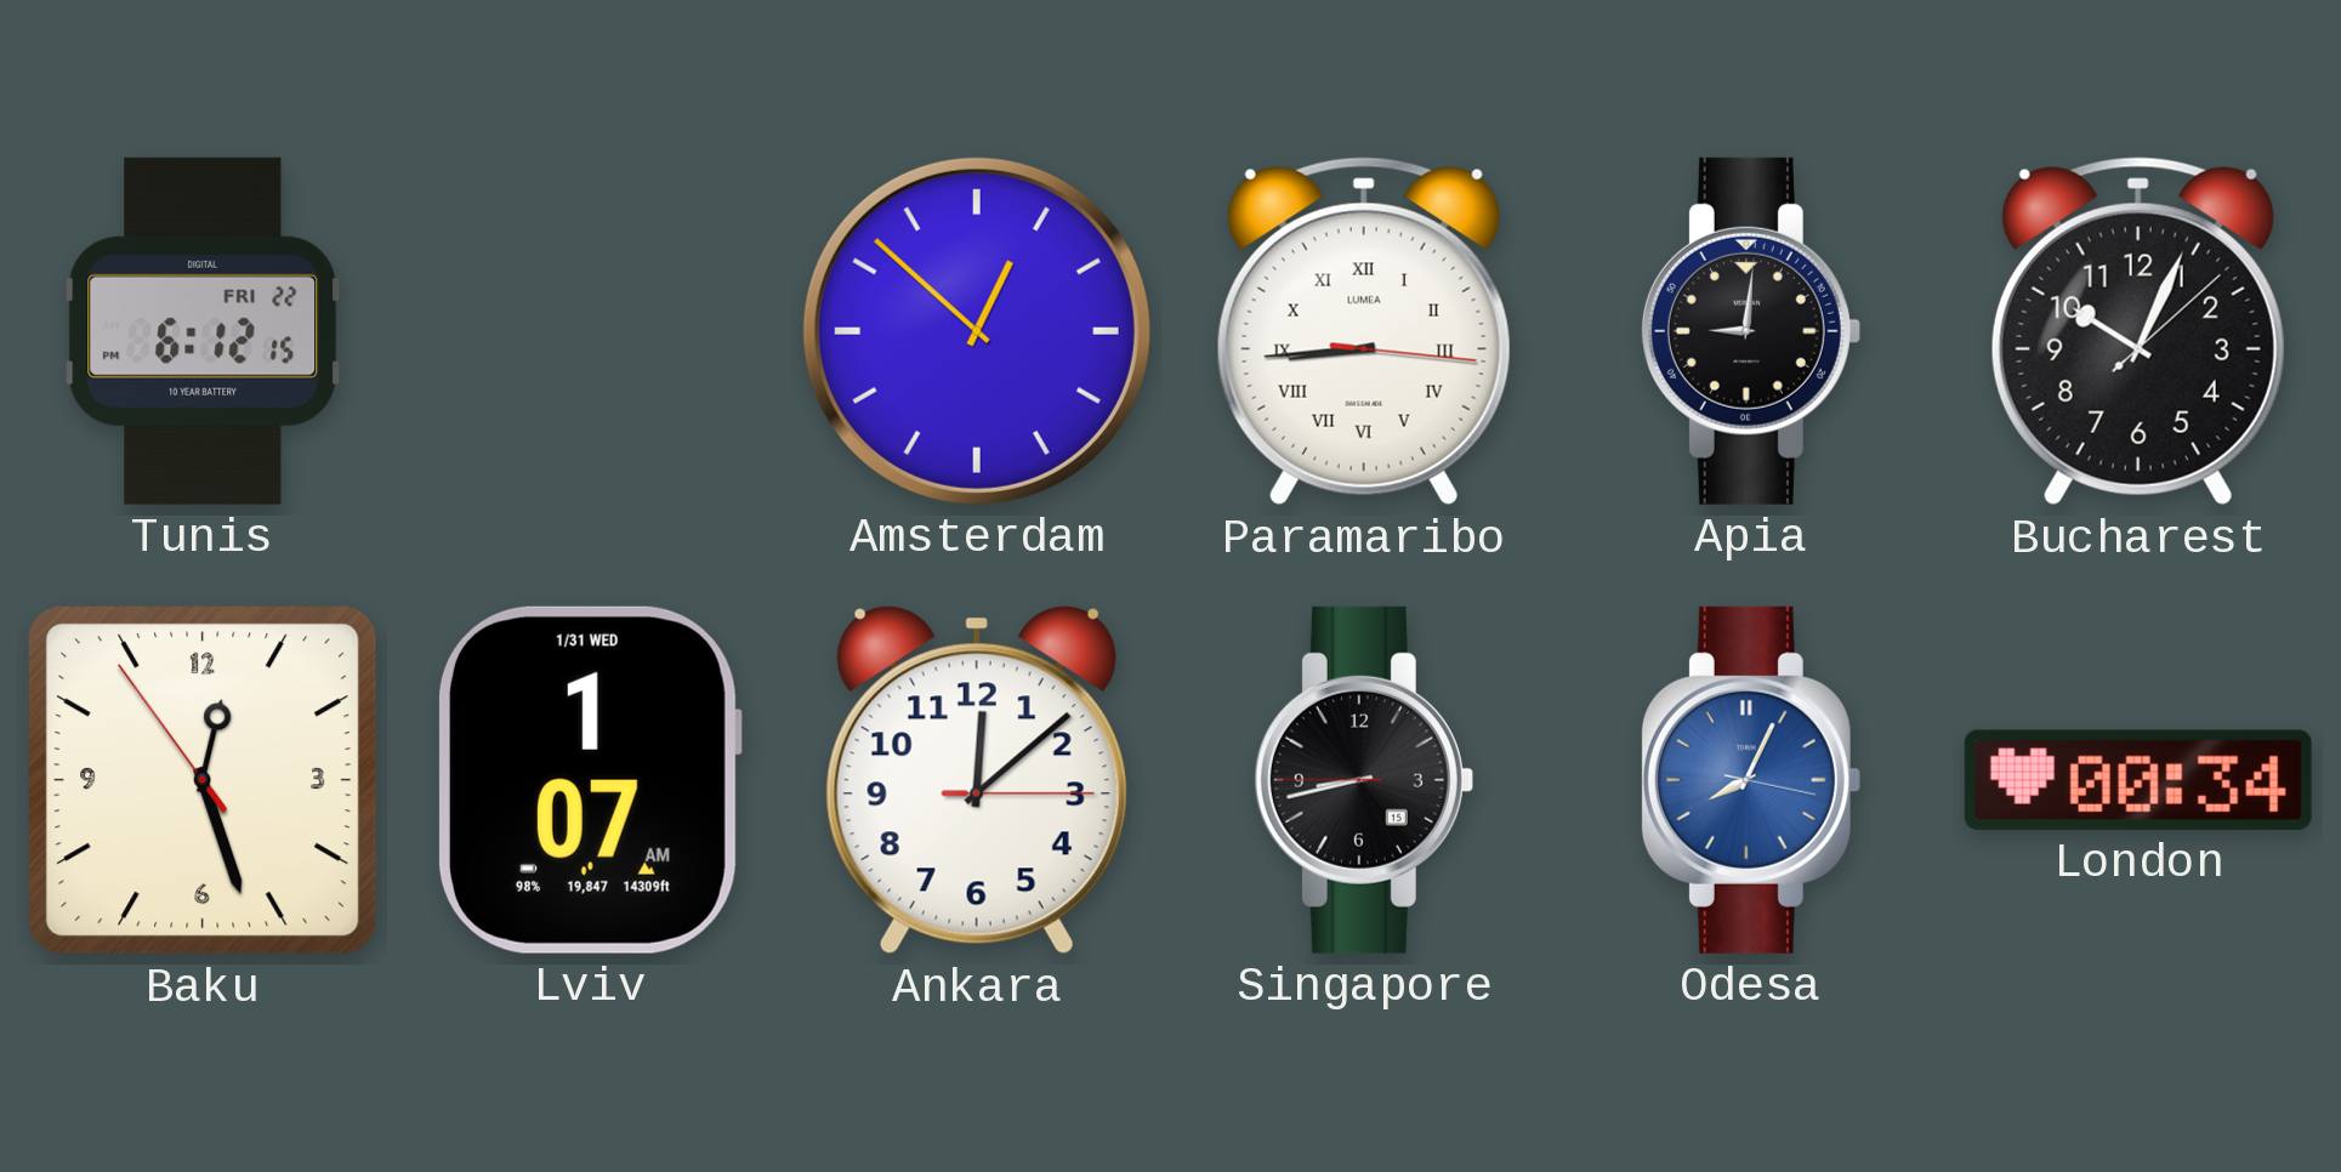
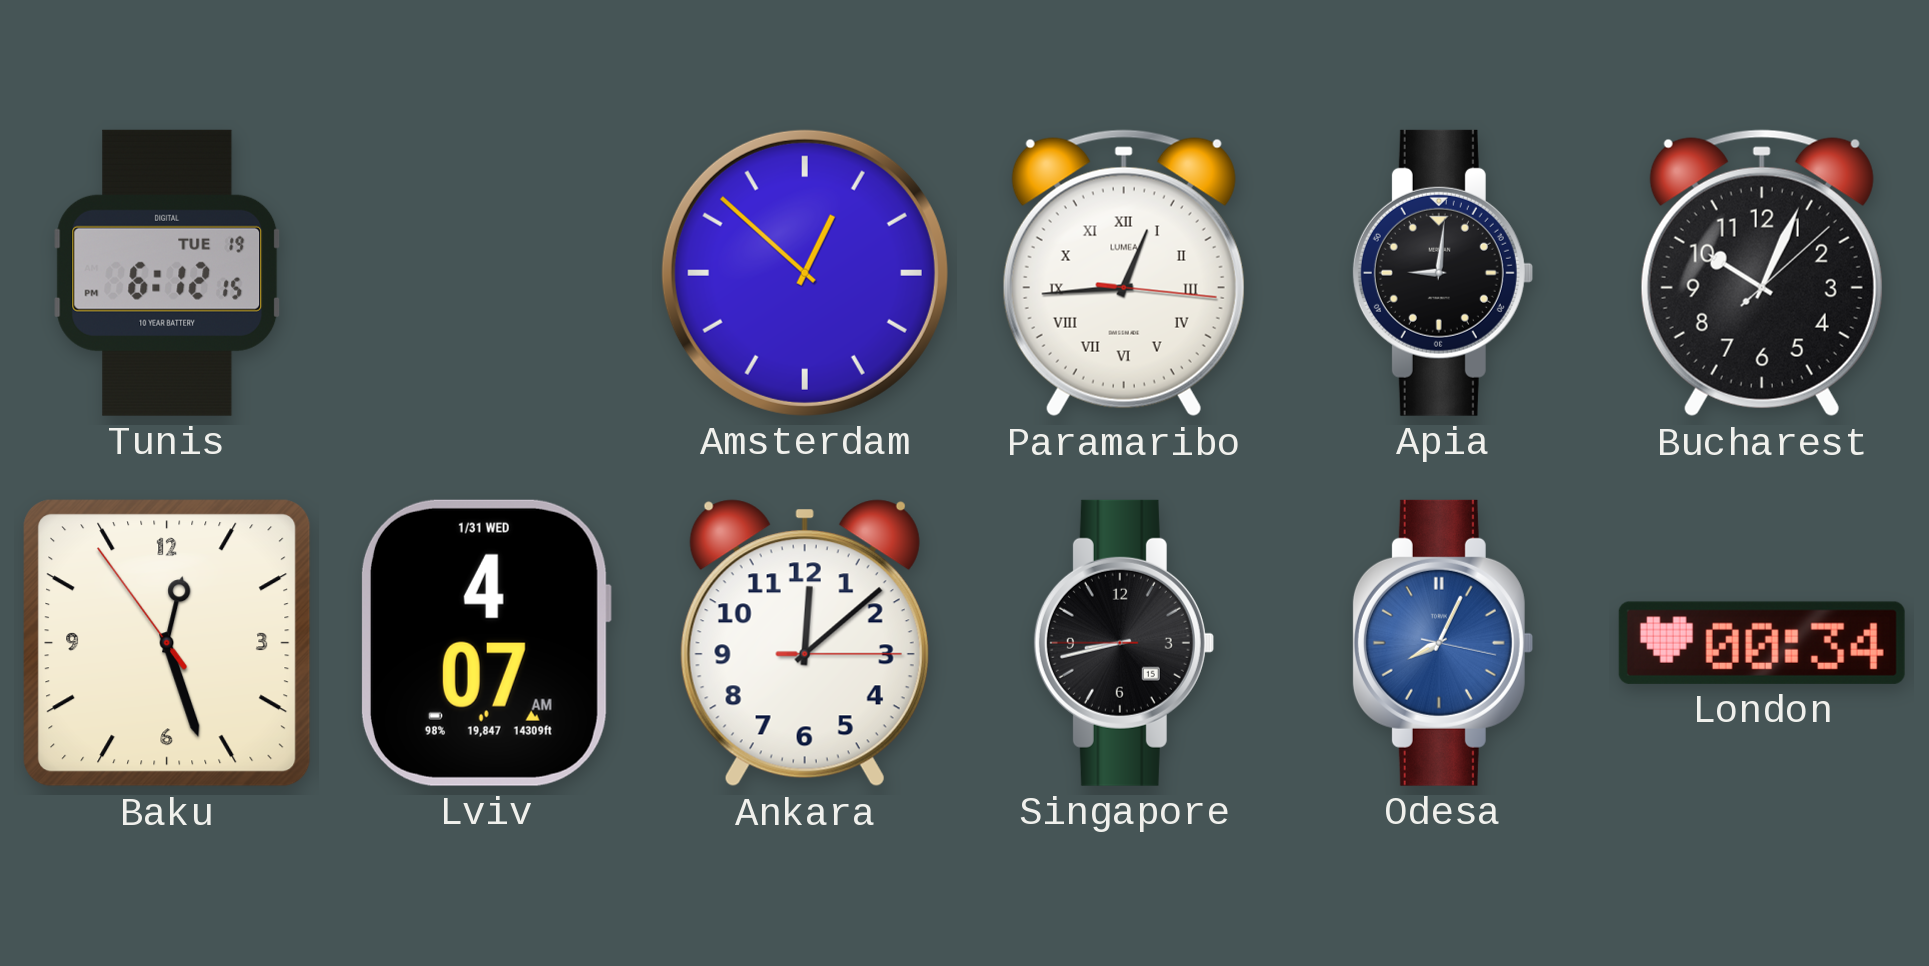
Tunis date: FRI 22 -> TUE 19
Paramaribo: 8:44 -> 12:44
Lviv: 1:07 -> 4:07
